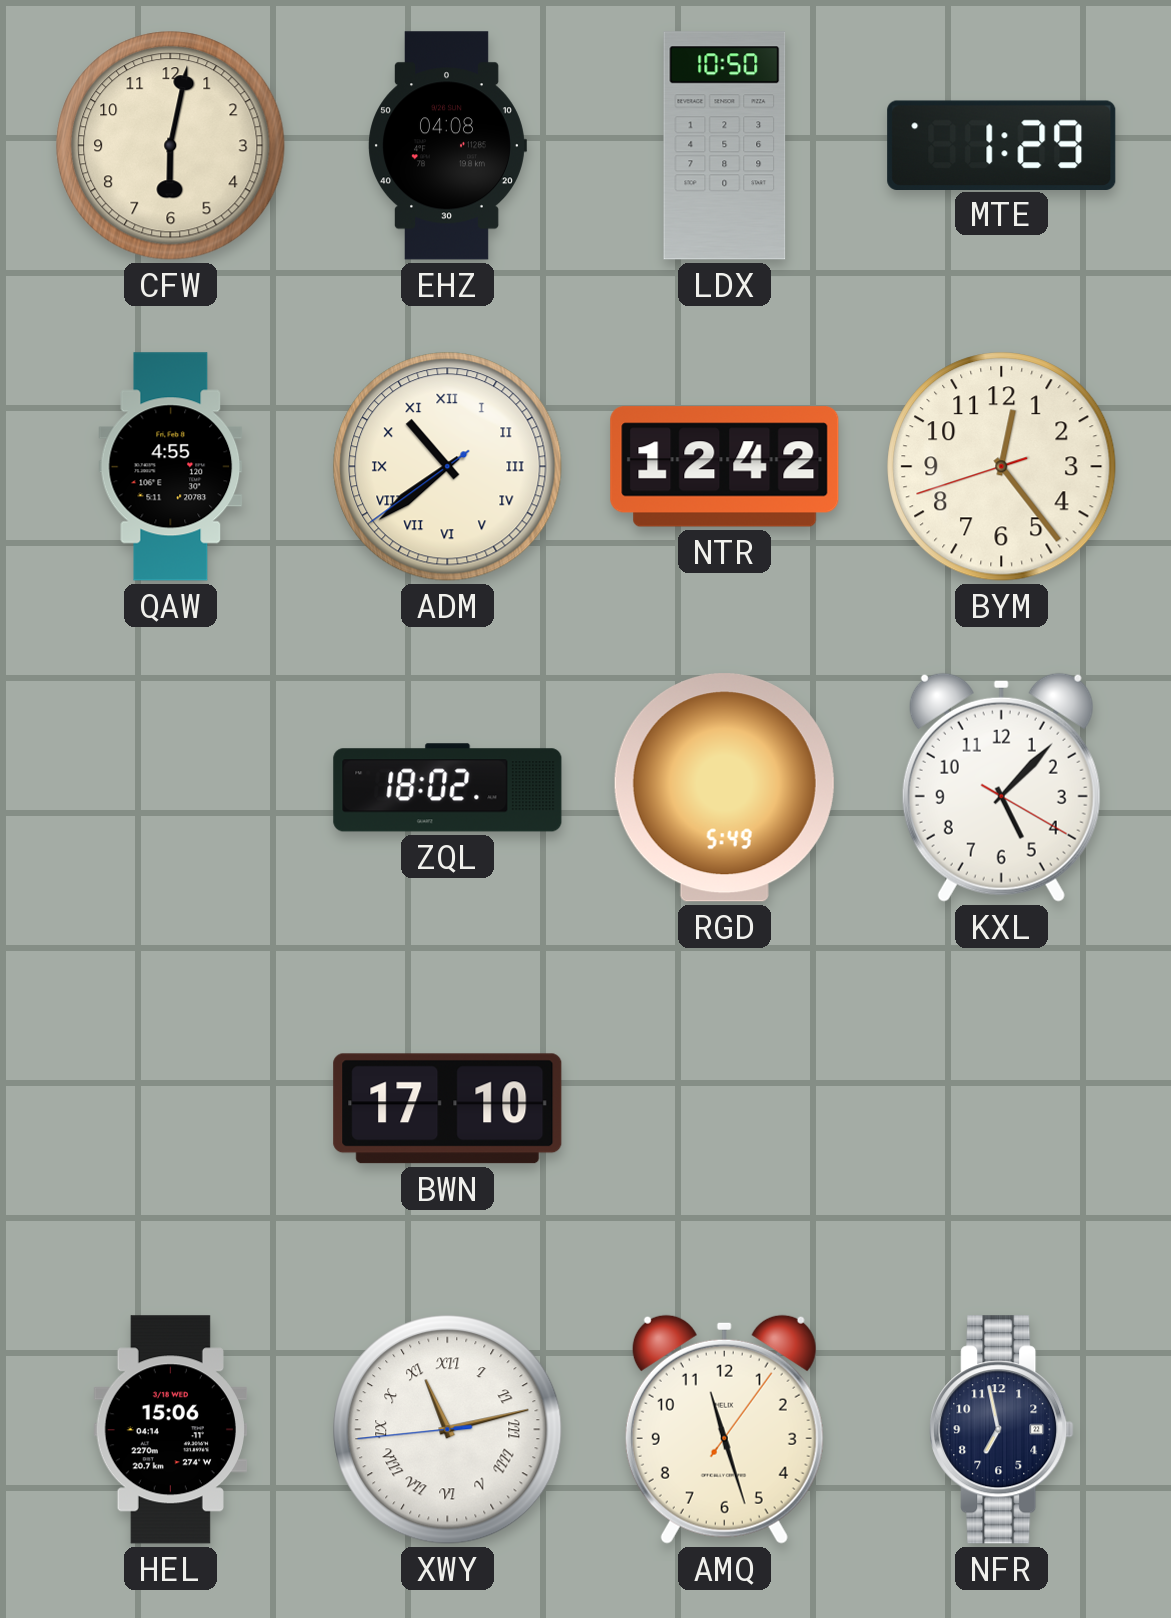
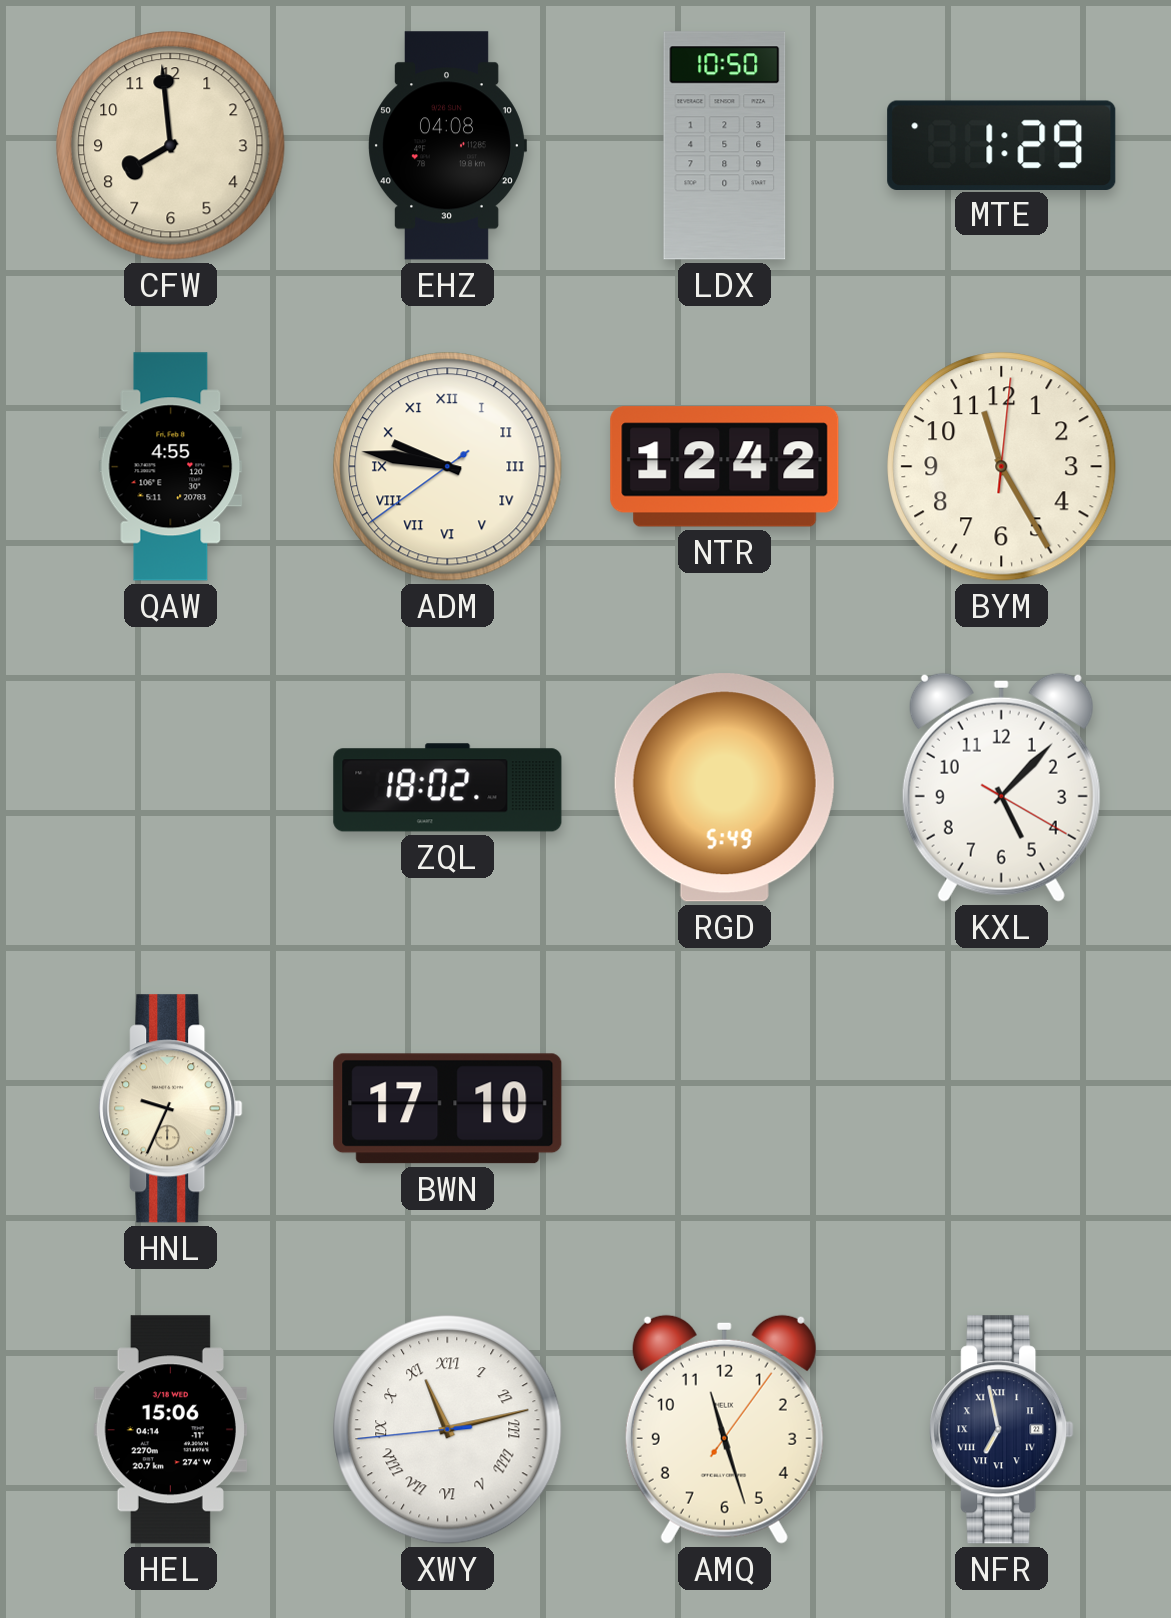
CFW: 6:02 -> 7:59
ADM: 10:38 -> 9:46
BYM: 12:23 -> 11:25
HNL: none -> 9:34
NFR numerals: Arabic -> Roman
